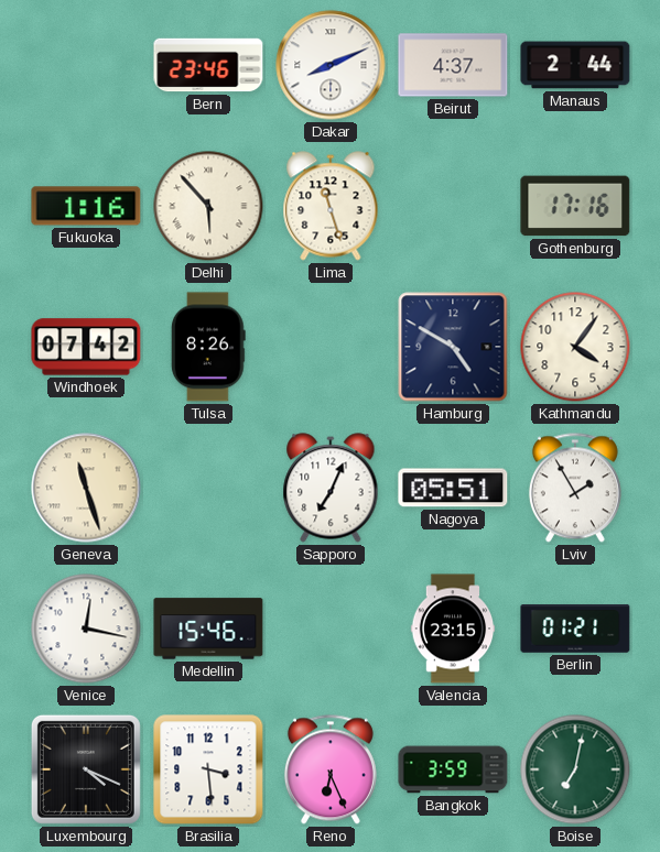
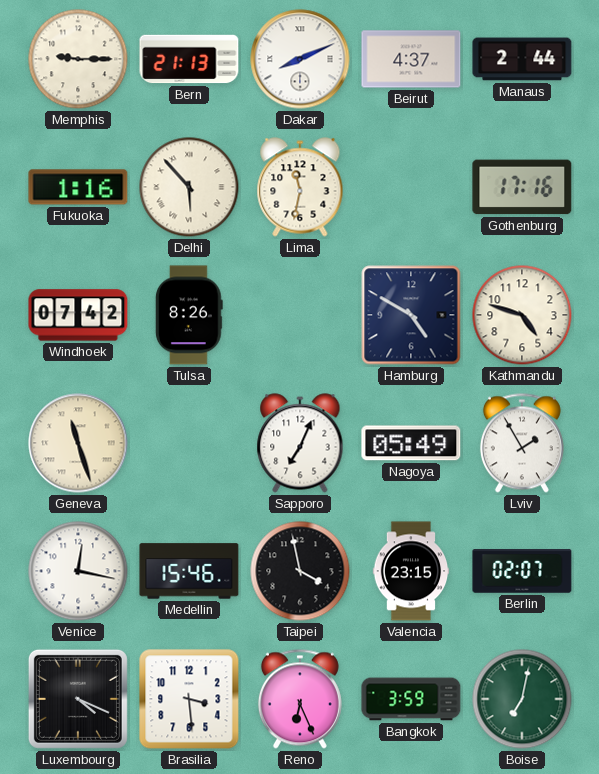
Memphis: none -> 9:15
Bern: 23:46 -> 21:13
Lima: 11:27 -> 11:32
Kathmandu: 4:06 -> 4:48
Nagoya: 05:51 -> 05:49
Taipei: none -> 3:58
Berlin: 01:21 -> 02:07
